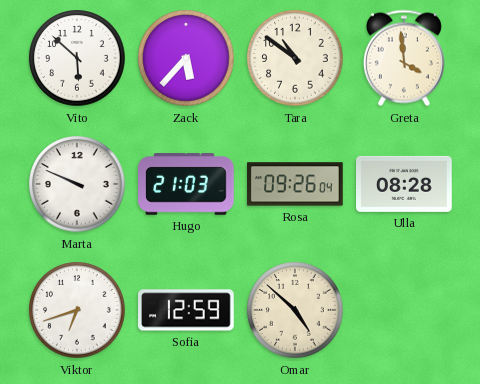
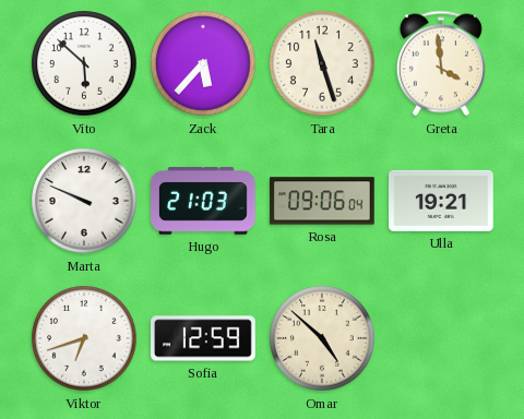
Tara: 10:51 -> 11:27
Rosa: 09:26 -> 09:06
Ulla: 08:28 -> 19:21
